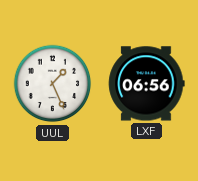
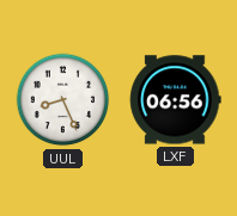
UUL: 1:26 -> 8:26
